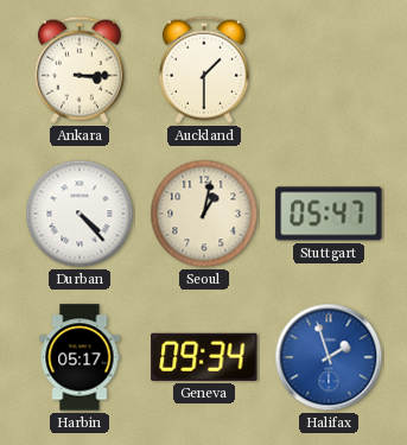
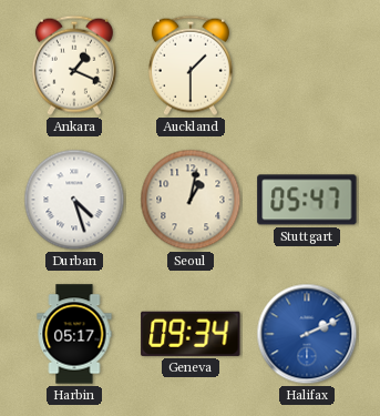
Ankara: 3:15 -> 1:19
Durban: 4:23 -> 4:27
Halifax: 1:57 -> 2:11
